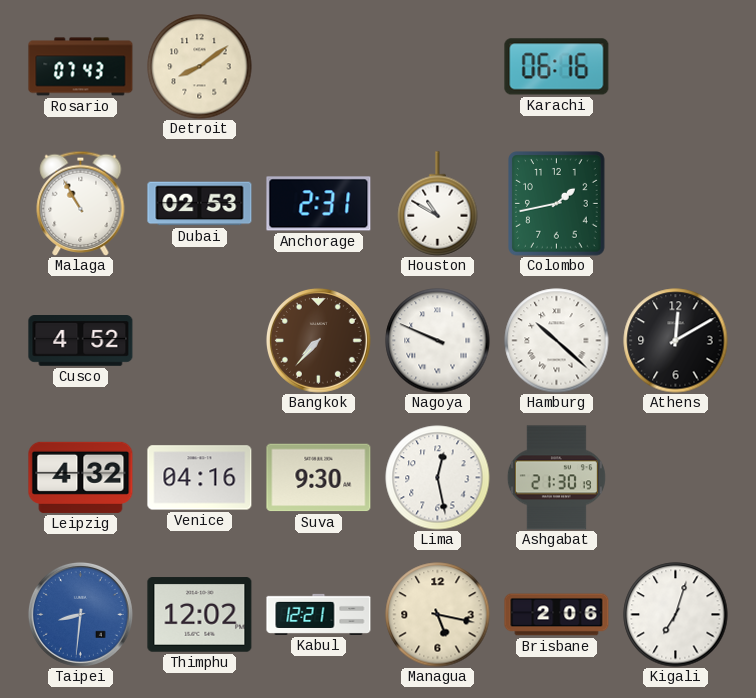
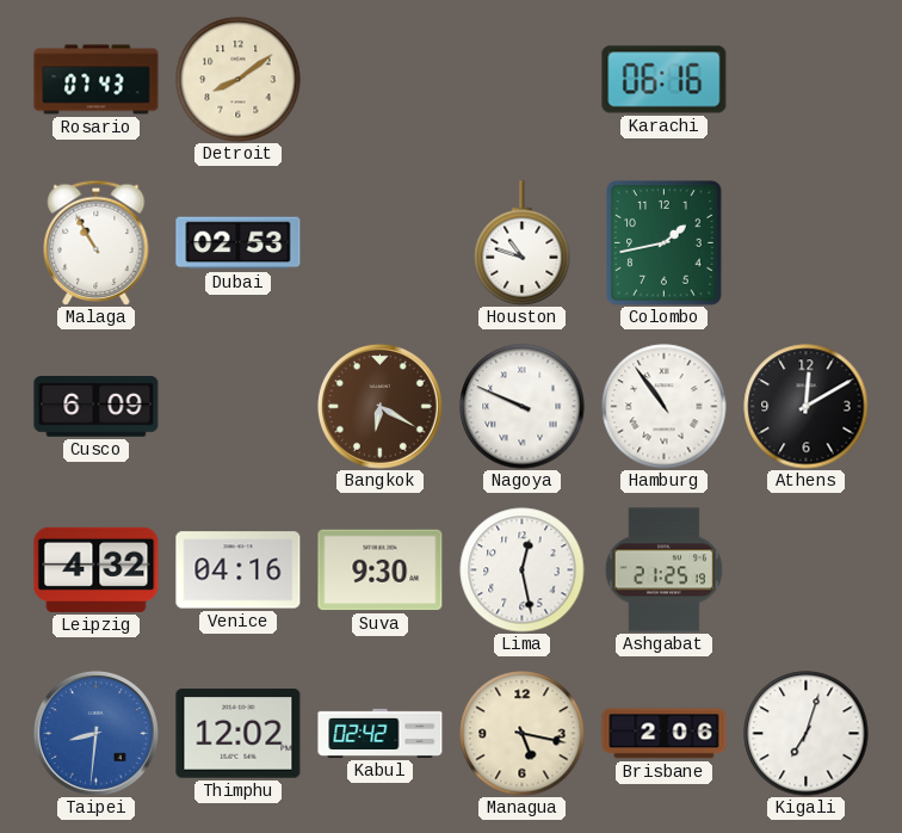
Anchorage: 2:31 -> none
Houston: 10:50 -> 10:48
Cusco: 4:52 -> 6:09
Bangkok: 7:37 -> 6:20
Hamburg: 10:22 -> 10:54
Ashgabat: 21:30 -> 21:25
Kabul: 12:21 -> 02:42
